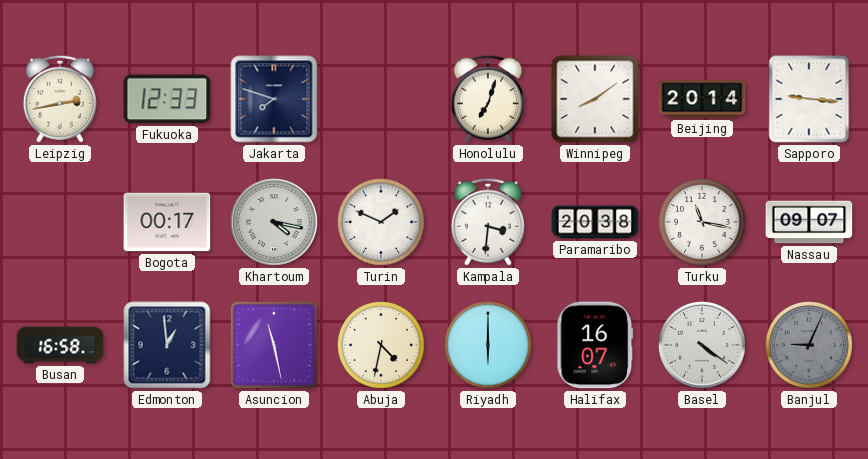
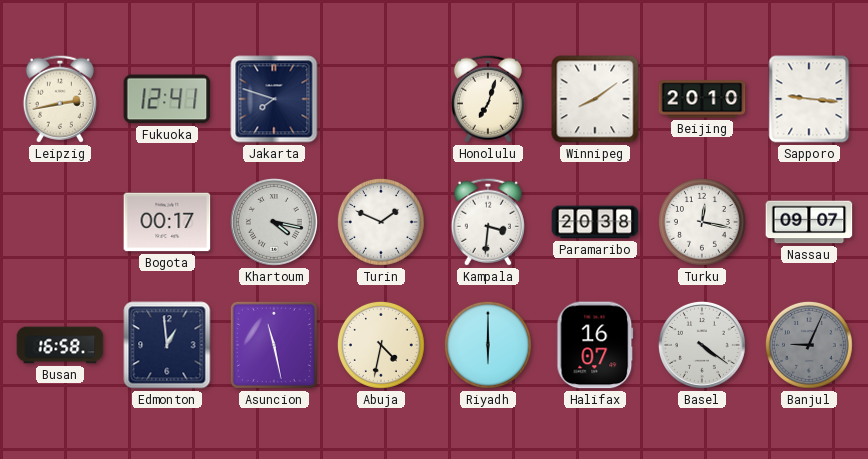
Fukuoka: 12:33 -> 12:41
Beijing: 20:14 -> 20:10
Turku: 11:17 -> 12:17
